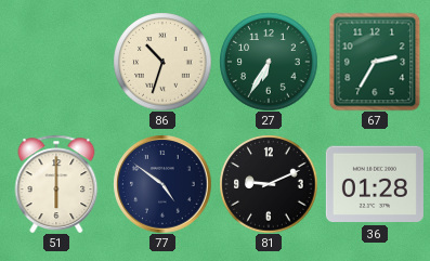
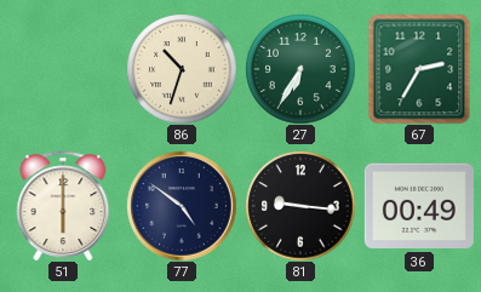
81: 9:11 -> 9:16
36: 01:28 -> 00:49
